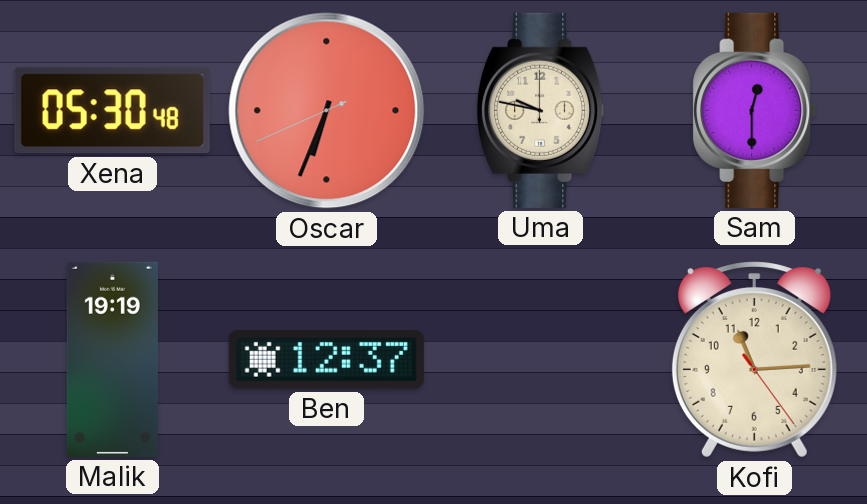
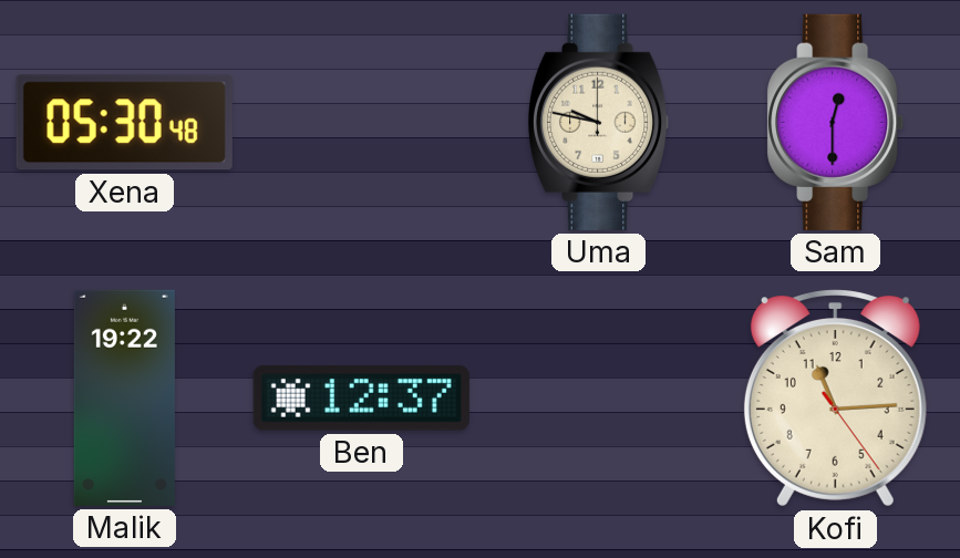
Oscar: 6:33 -> none
Malik: 19:19 -> 19:22
